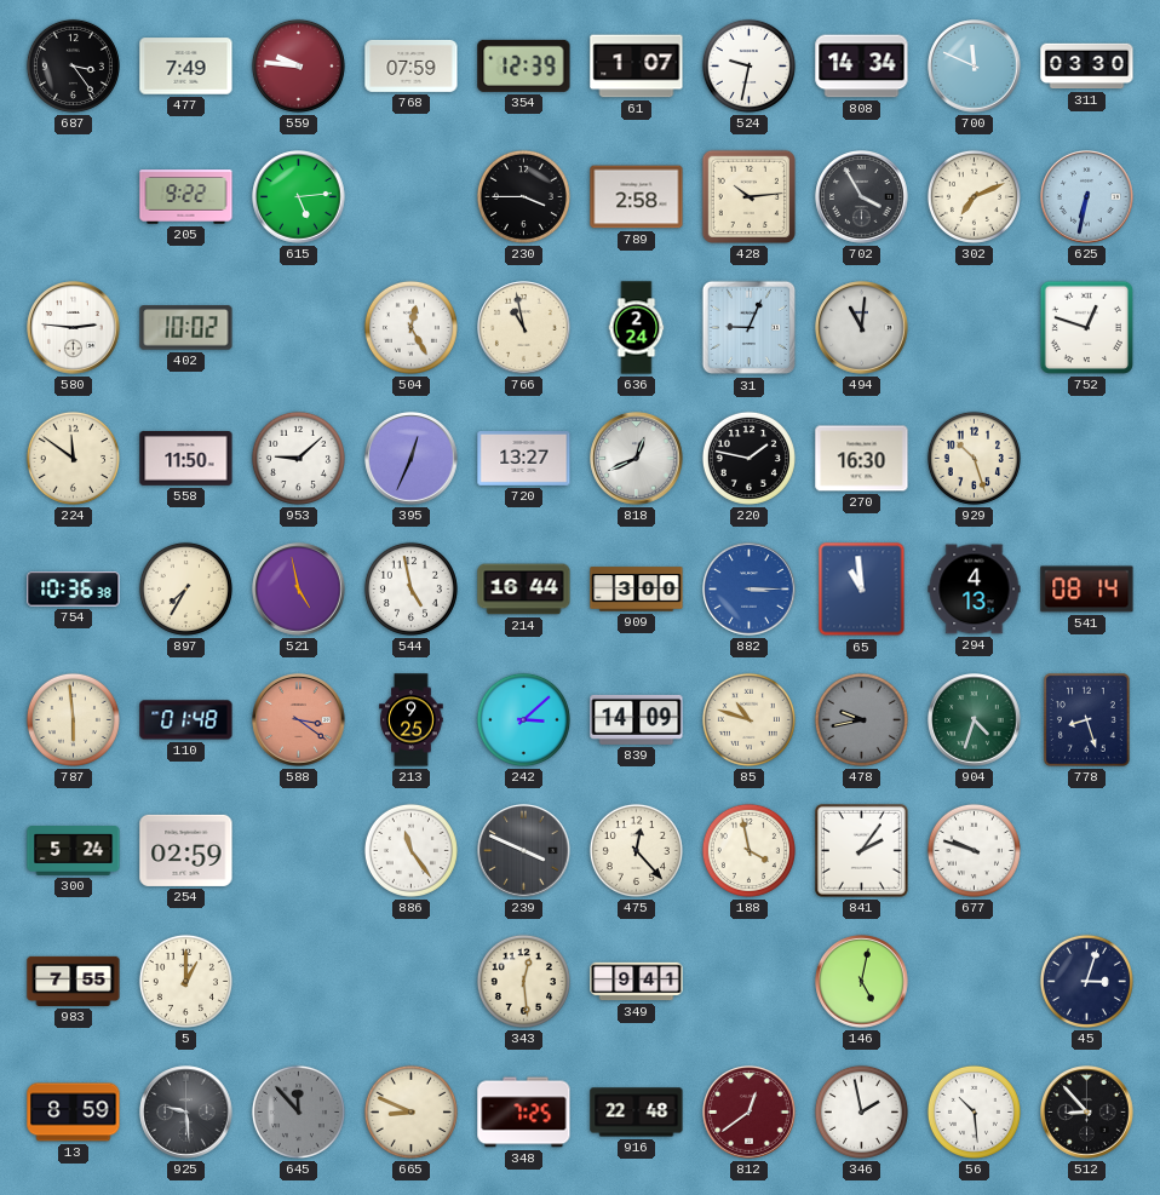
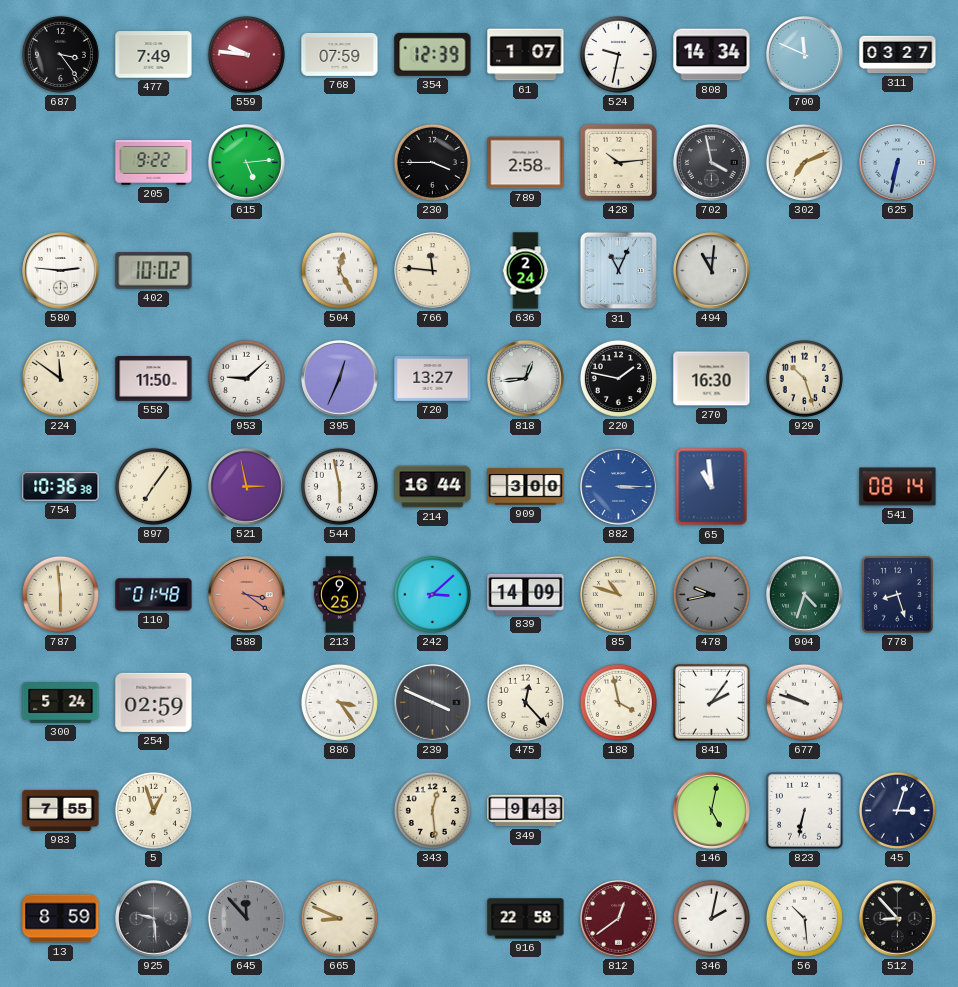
311: 03:30 -> 03:27
702: 3:55 -> 3:58
766: 10:58 -> 11:46
31: 9:04 -> 11:04
752: 12:48 -> none
818: 12:41 -> 12:44
897: 7:35 -> 7:06
521: 4:58 -> 2:58
544: 4:58 -> 5:58
294: 4:13 -> none
886: 11:24 -> 3:24
5: 1:00 -> 12:57
349: 9:41 -> 9:43
823: none -> 6:32
348: 7:25 -> none
916: 22:48 -> 22:58
346: 1:58 -> 2:02
